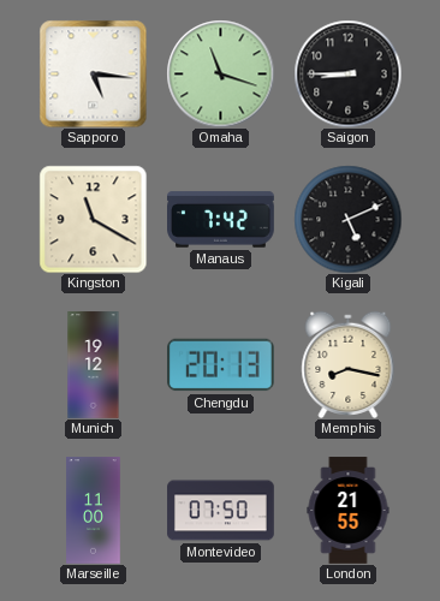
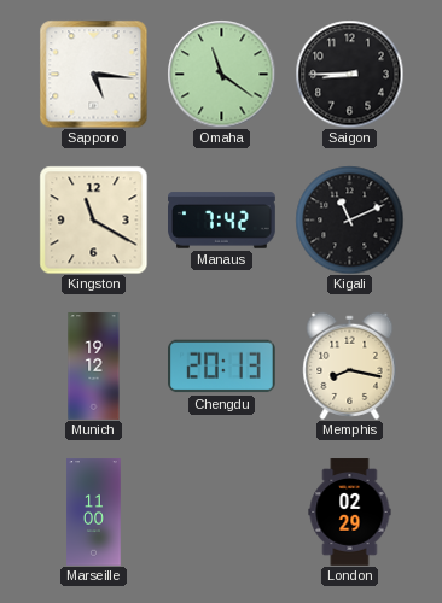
Omaha: 11:18 -> 11:21
Kigali: 5:11 -> 11:11
Montevideo: 07:50 -> none
London: 21:55 -> 02:29
